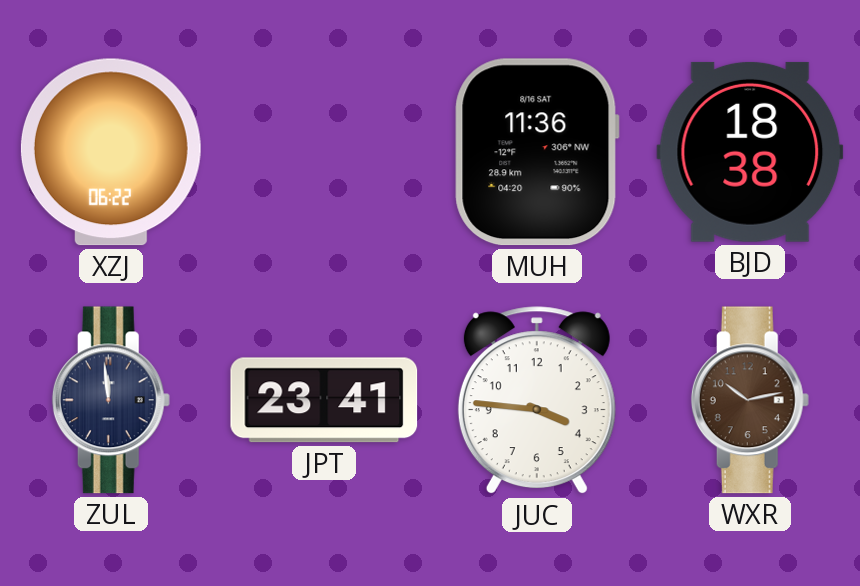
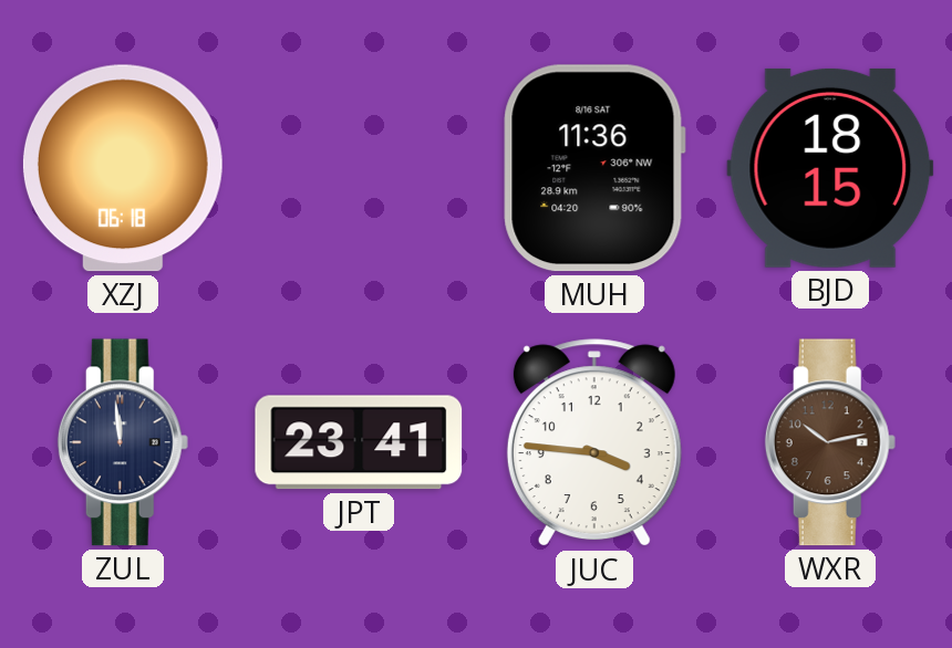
XZJ: 06:22 -> 06:18
BJD: 18:38 -> 18:15
